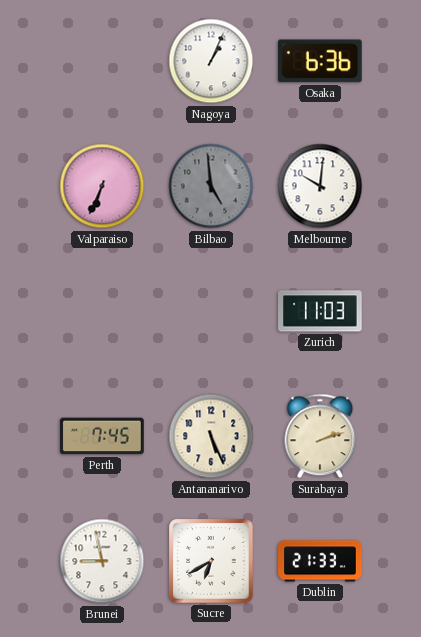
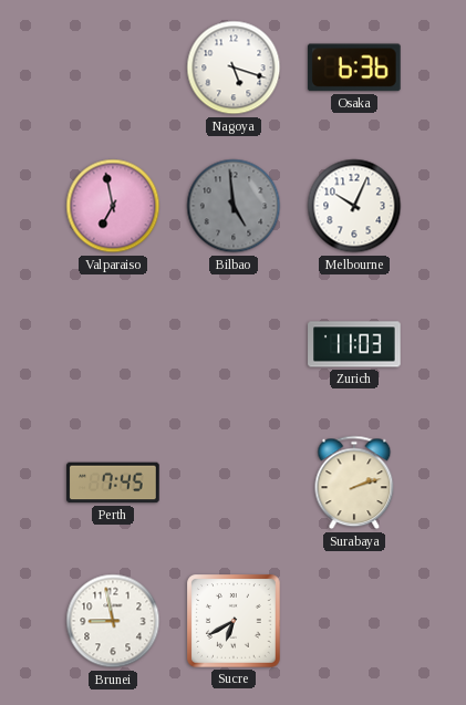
Nagoya: 1:04 -> 5:18
Valparaiso: 6:34 -> 6:58
Melbourne: 10:01 -> 10:04
Antananarivo: 5:26 -> none
Dublin: 21:33 -> none
